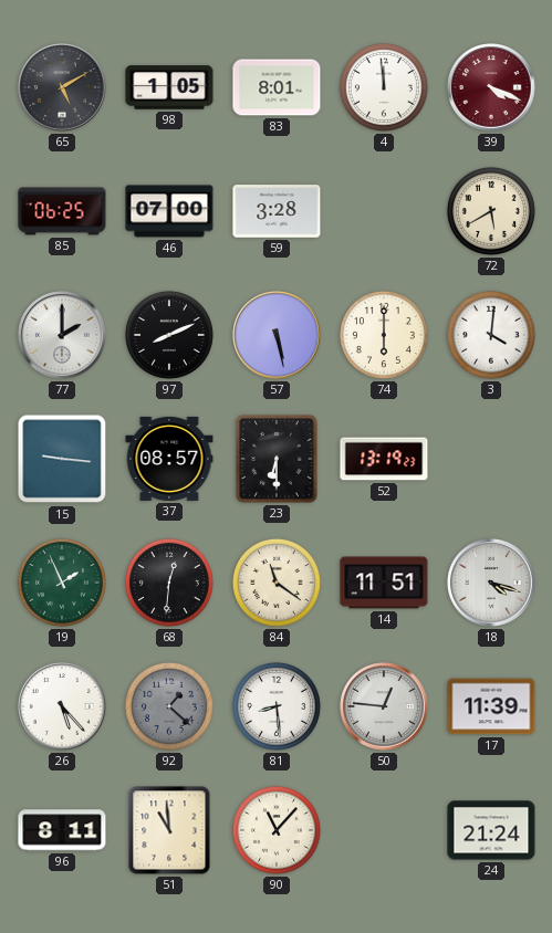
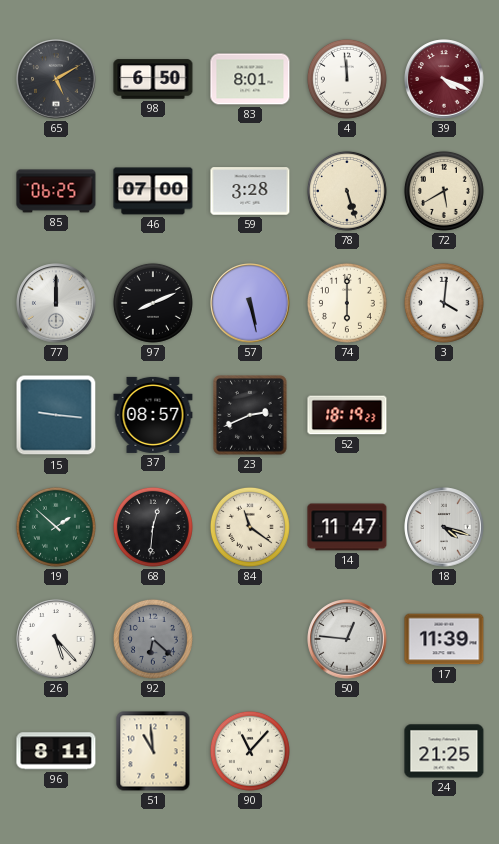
98: 1:05 -> 6:50
78: none -> 5:27
77: 2:00 -> 12:00
23: 6:30 -> 2:41
52: 13:19 -> 18:19
19: 1:56 -> 1:52
14: 11:51 -> 11:47
92: 1:22 -> 6:22
81: 8:29 -> none
24: 21:24 -> 21:25
